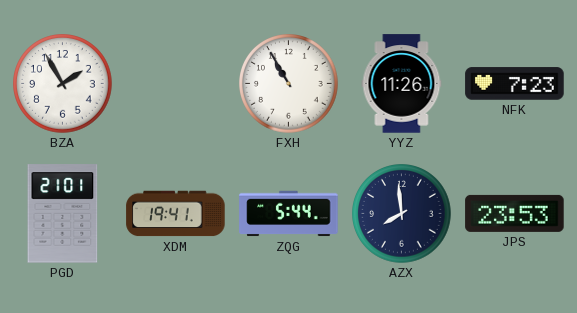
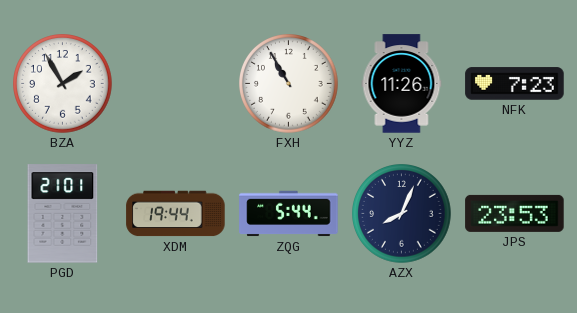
XDM: 19:41 -> 19:44
AZX: 7:59 -> 8:04
